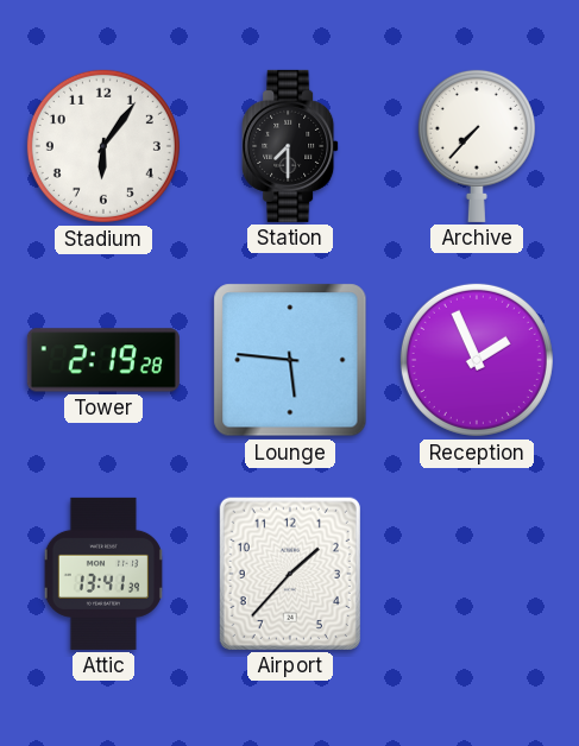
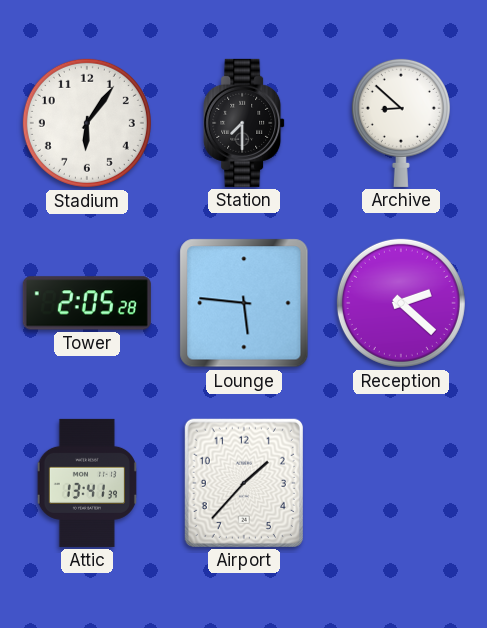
Archive: 7:37 -> 8:52
Tower: 2:19 -> 2:05
Reception: 1:56 -> 2:22
